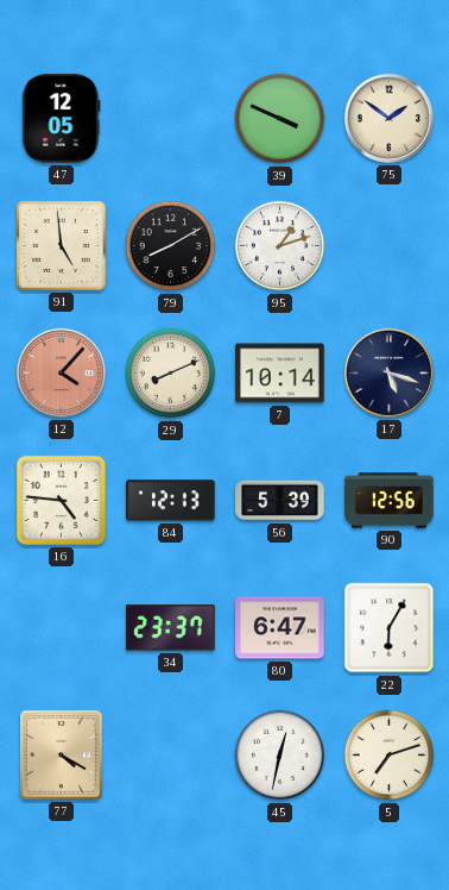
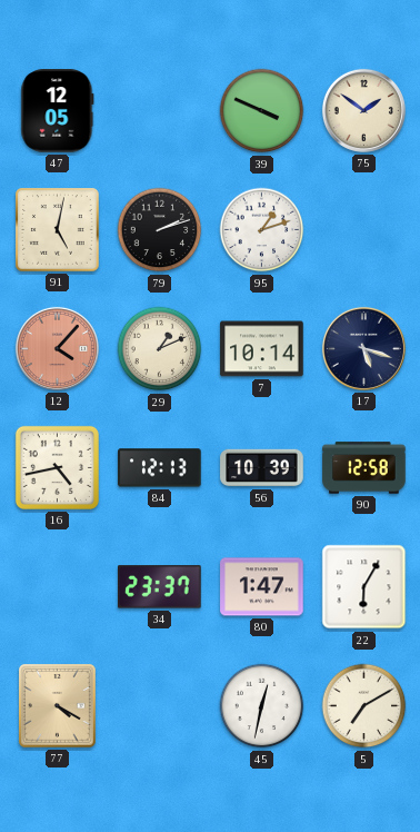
91: 4:59 -> 5:02
79: 8:10 -> 2:12
29: 8:11 -> 1:11
16: 4:46 -> 4:43
56: 5:39 -> 10:39
90: 12:56 -> 12:58
80: 6:47 -> 1:47
5: 7:12 -> 7:10
